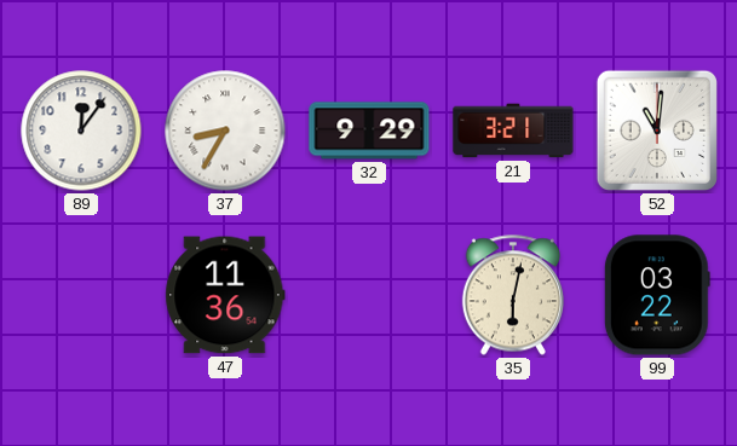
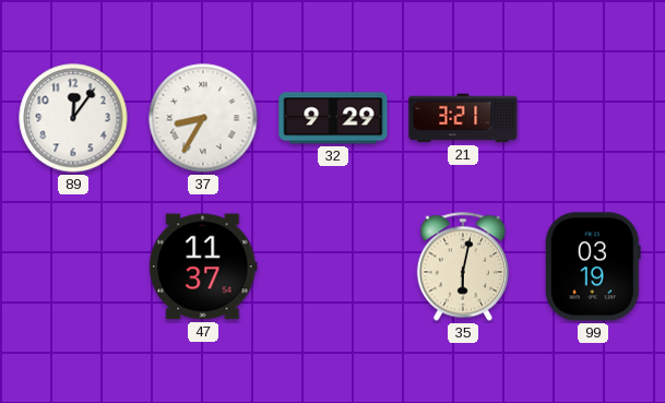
52: 11:01 -> none
47: 11:36 -> 11:37
99: 03:22 -> 03:19
